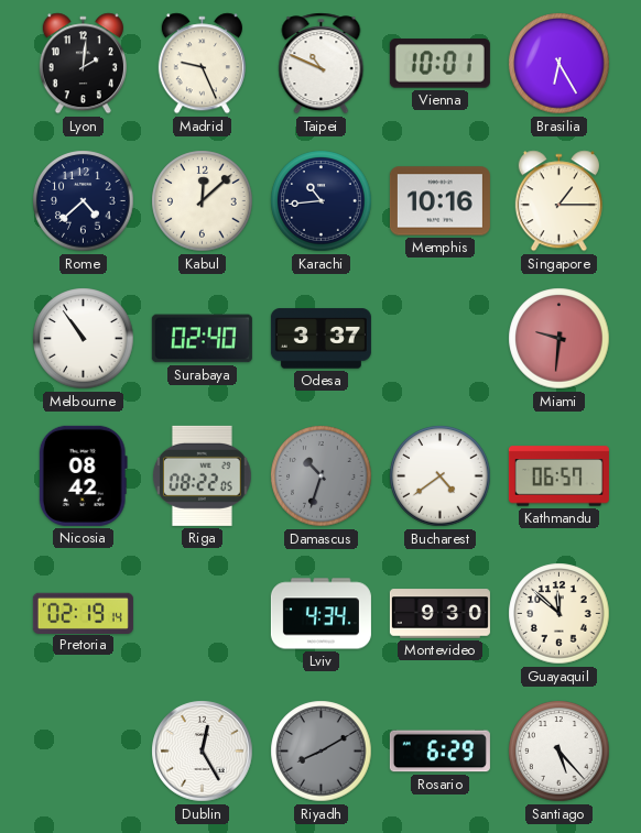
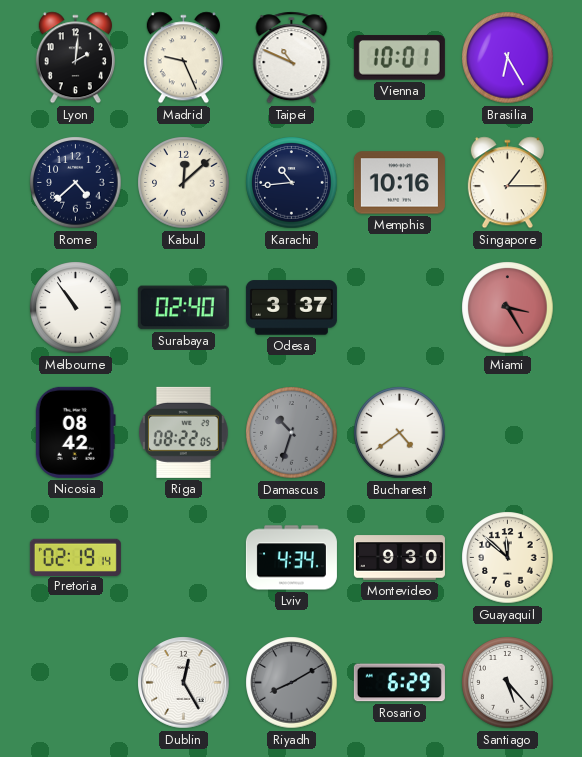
Miami: 9:31 -> 3:25
Kathmandu: 06:57 -> none
